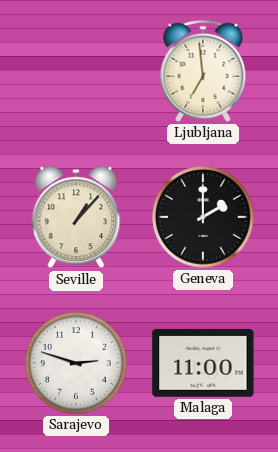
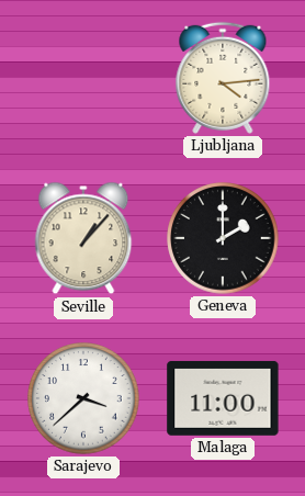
Ljubljana: 6:59 -> 4:14
Sarajevo: 2:48 -> 3:38
